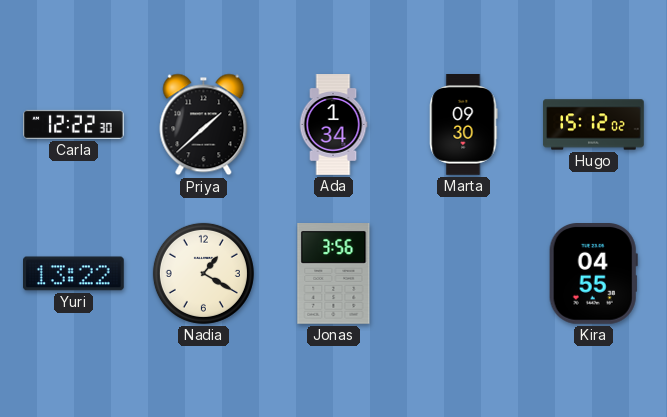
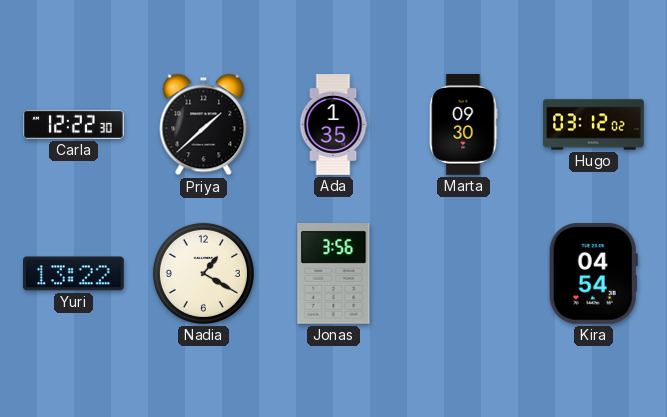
Ada: 1:34 -> 1:35
Hugo: 15:12 -> 03:12
Kira: 04:55 -> 04:54
